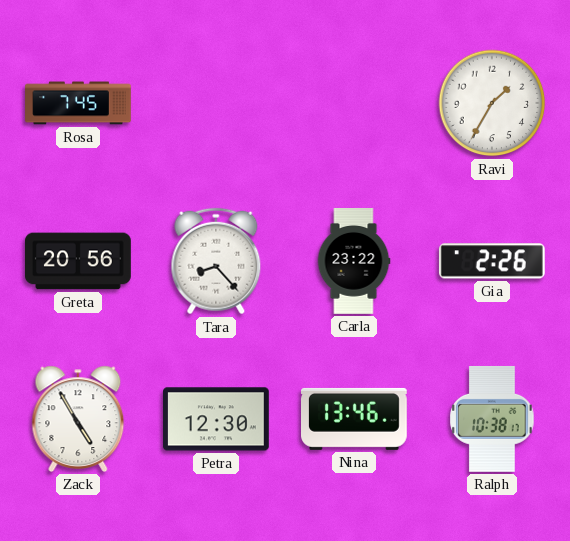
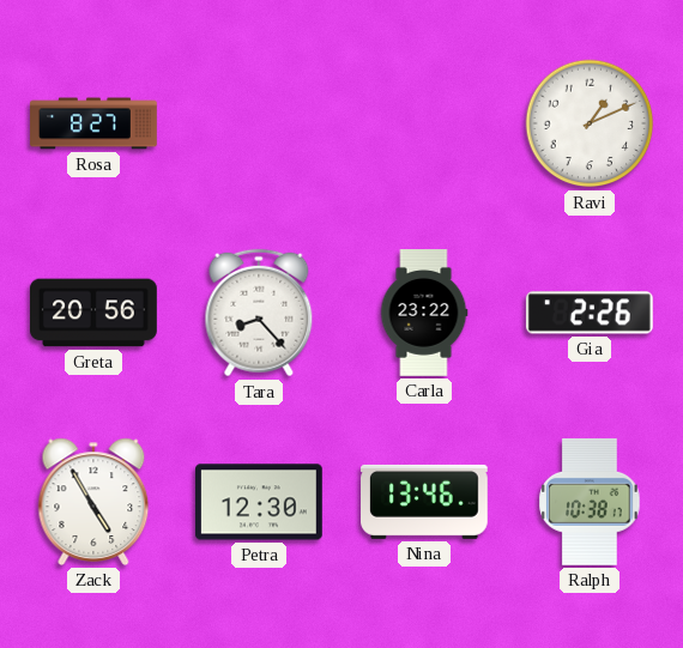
Rosa: 7:45 -> 8:27
Ravi: 1:35 -> 1:11
